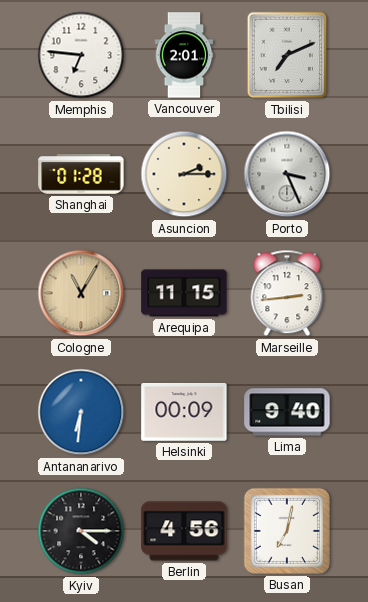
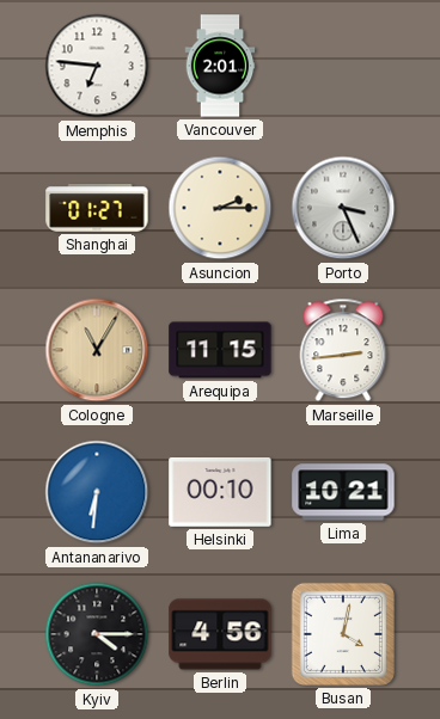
Tbilisi: 7:11 -> none
Shanghai: 01:28 -> 01:27
Helsinki: 00:09 -> 00:10
Lima: 9:40 -> 10:21
Busan: 7:02 -> 4:02
